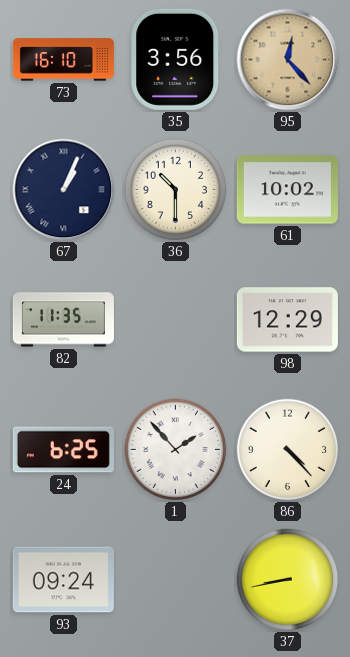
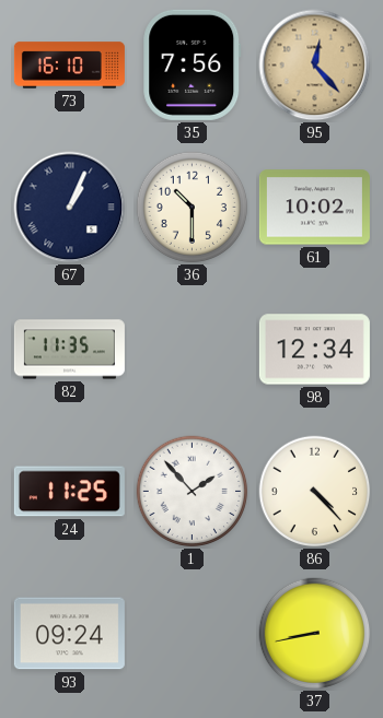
35: 3:56 -> 7:56
98: 12:29 -> 12:34
24: 6:25 -> 11:25
